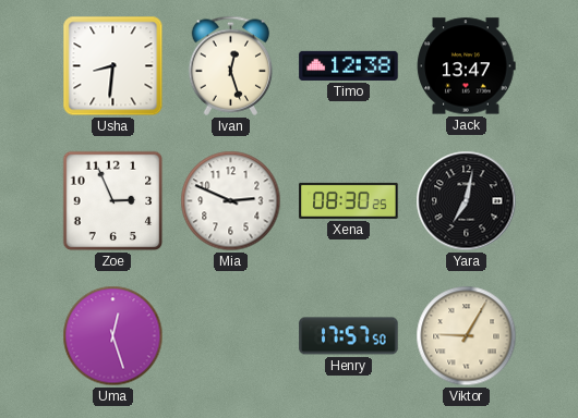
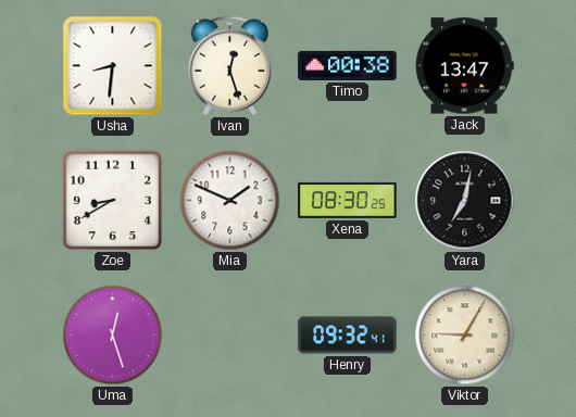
Timo: 12:38 -> 00:38
Zoe: 2:56 -> 8:40
Mia: 2:49 -> 1:49
Henry: 17:57 -> 09:32
